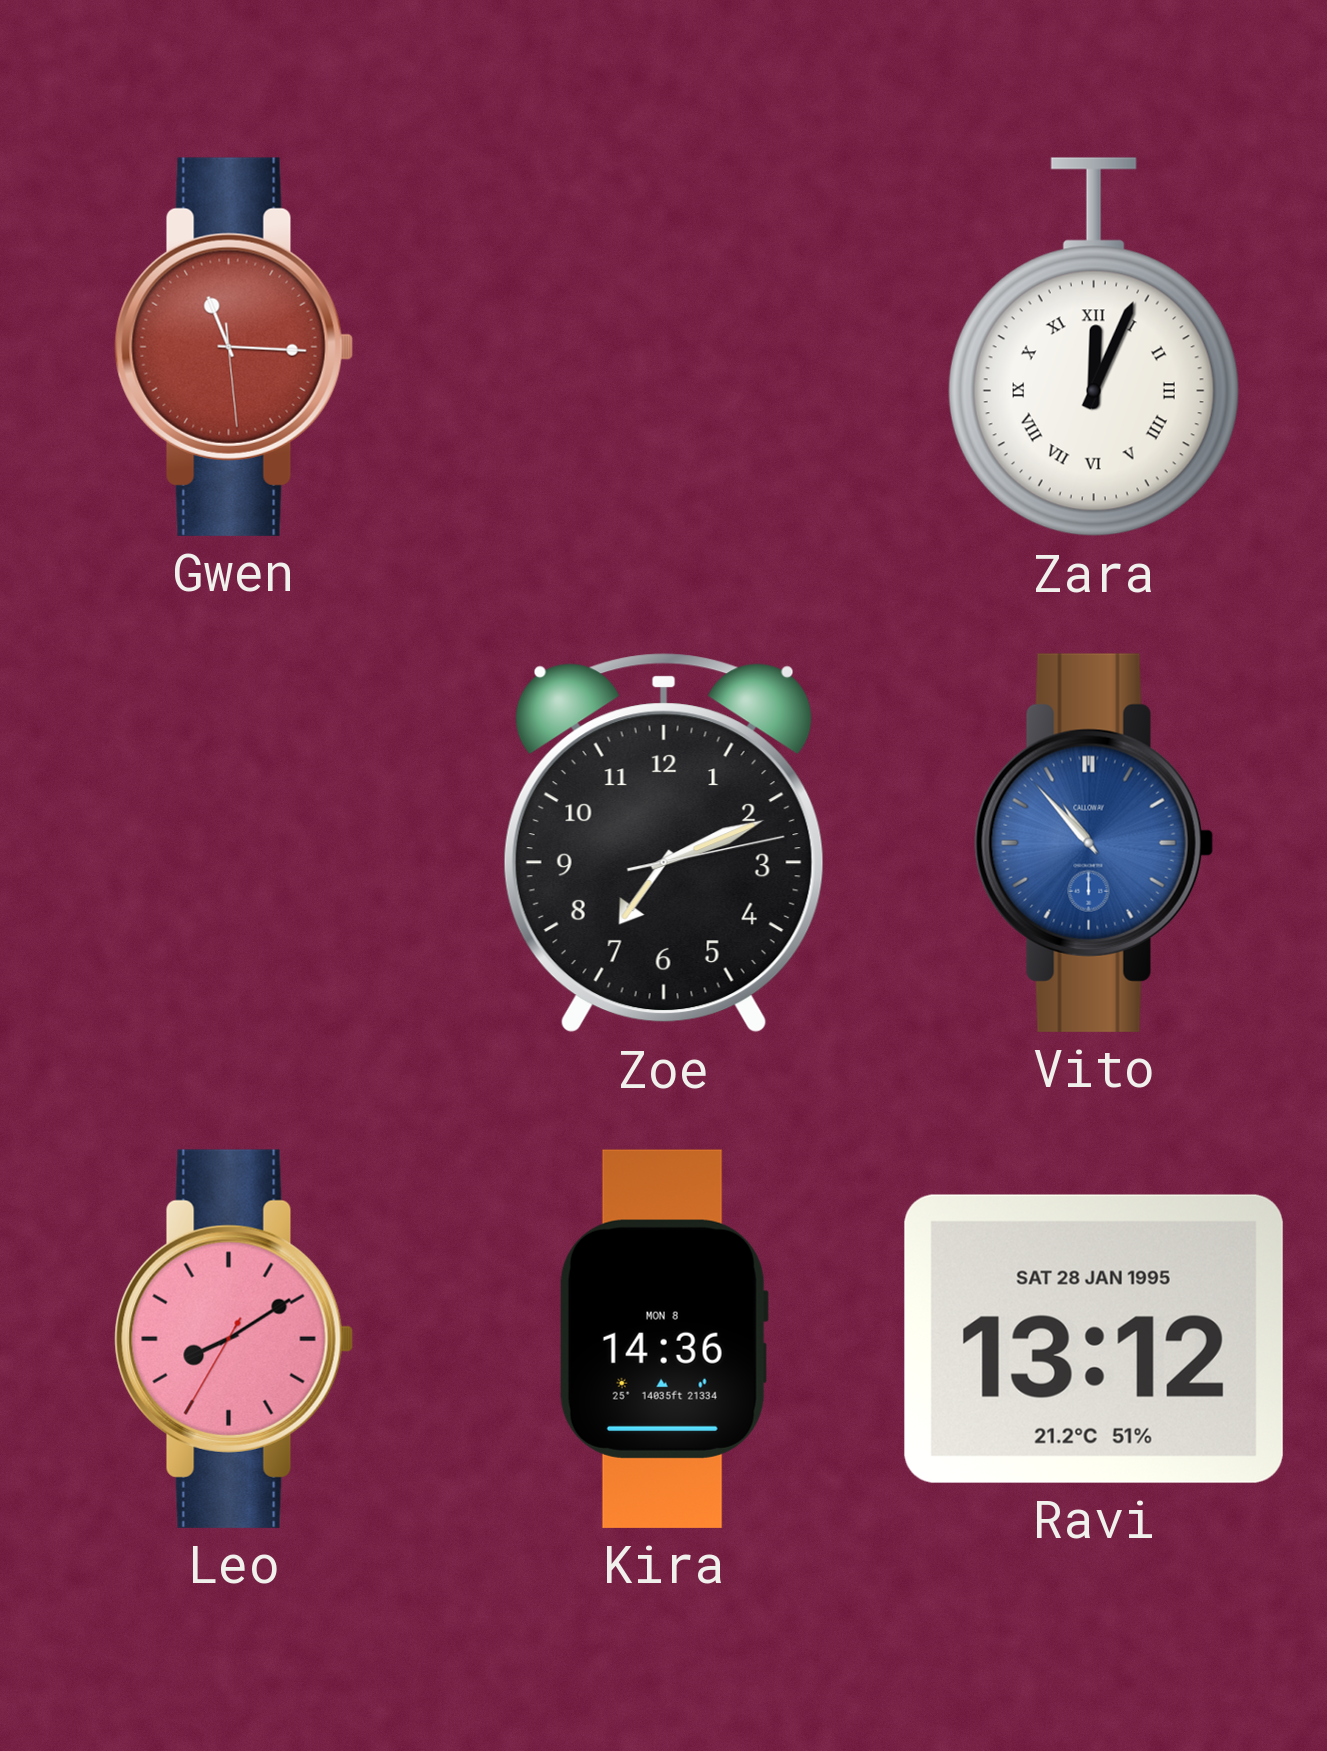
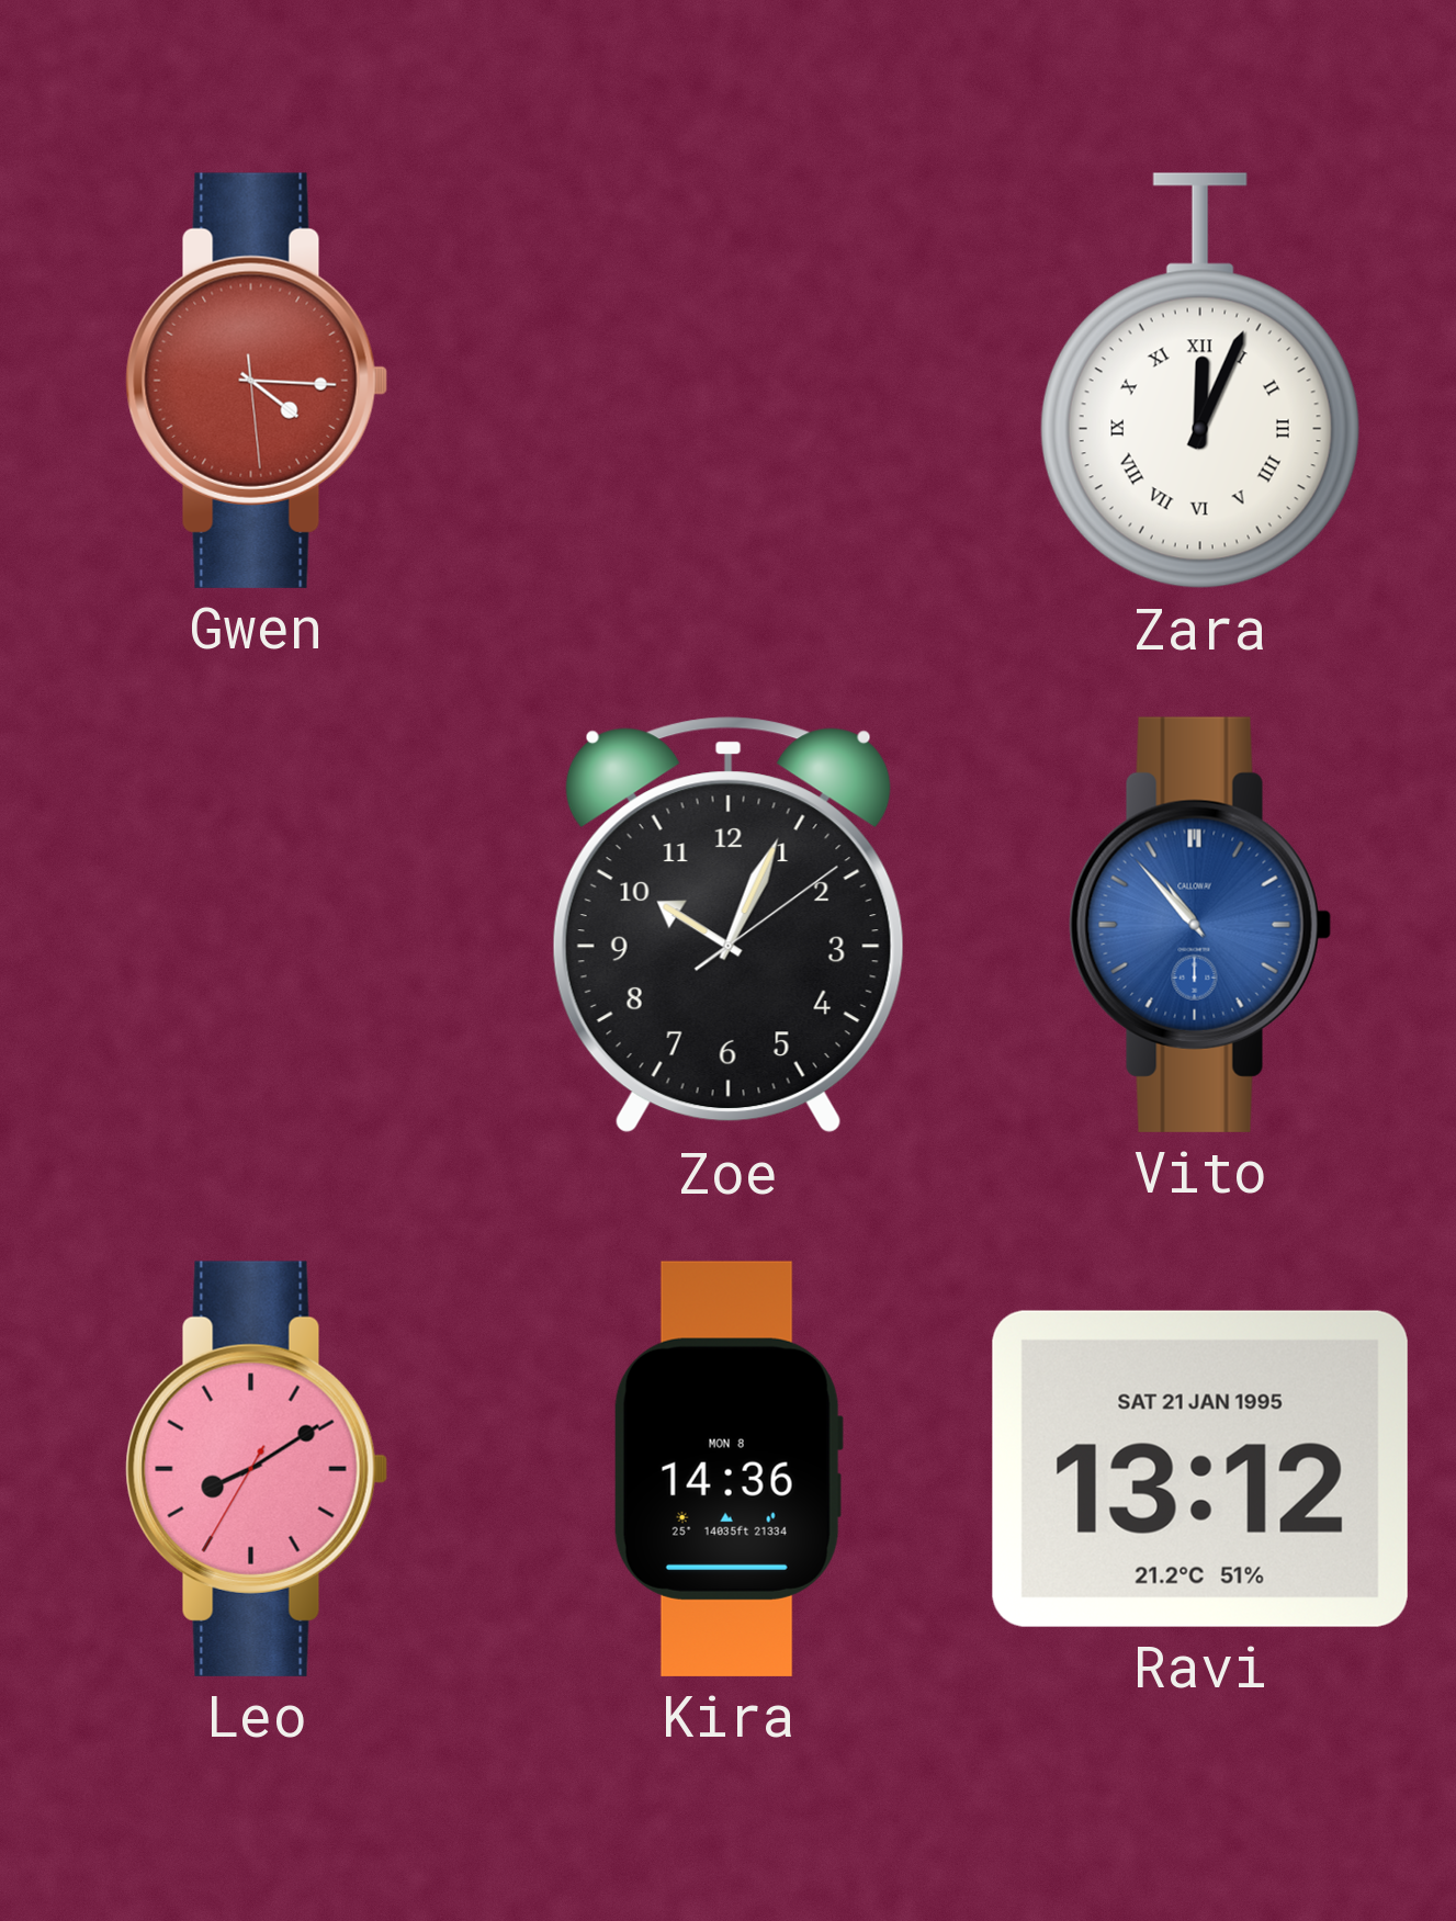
Gwen: 11:15 -> 4:15
Zoe: 7:11 -> 10:04
Ravi date: SAT 28 JAN 1995 -> SAT 21 JAN 1995
